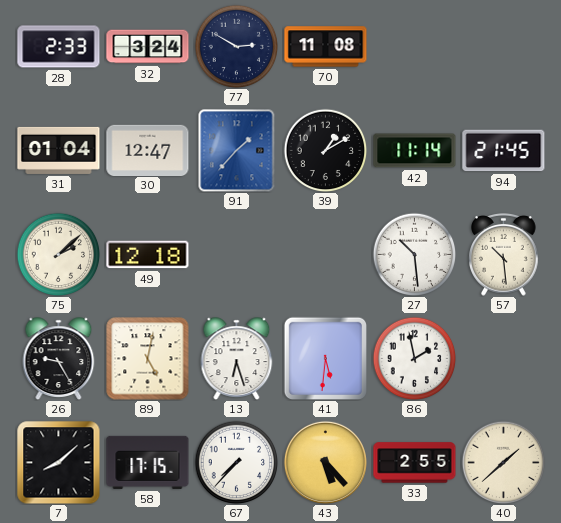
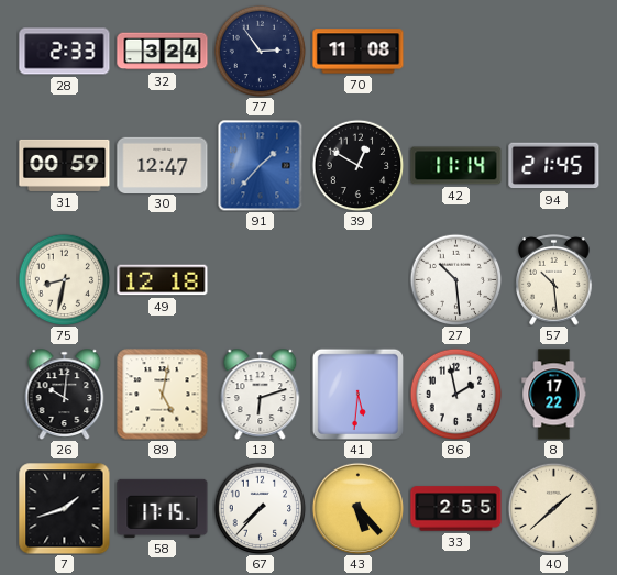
77: 2:50 -> 2:54
31: 01:04 -> 00:59
39: 1:10 -> 12:50
75: 2:08 -> 8:32
26: 9:25 -> 10:01
13: 6:27 -> 6:12
8: none -> 17:22
7: 8:08 -> 1:42
